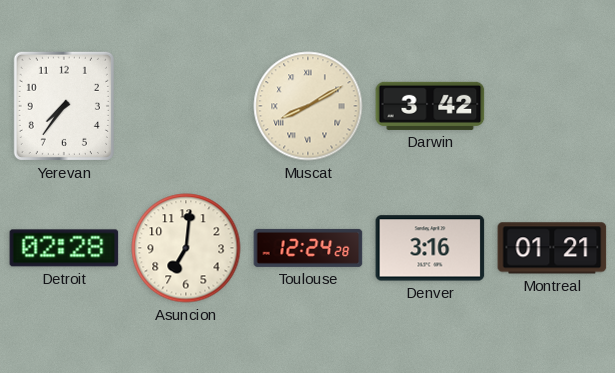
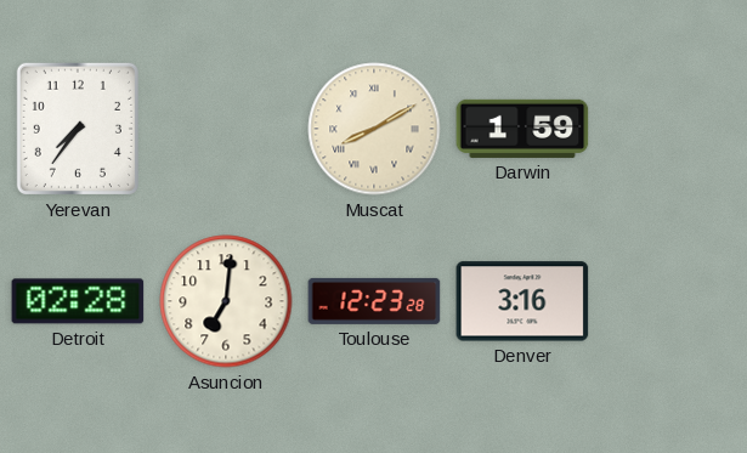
Darwin: 3:42 -> 1:59
Toulouse: 12:24 -> 12:23
Montreal: 01:21 -> none
